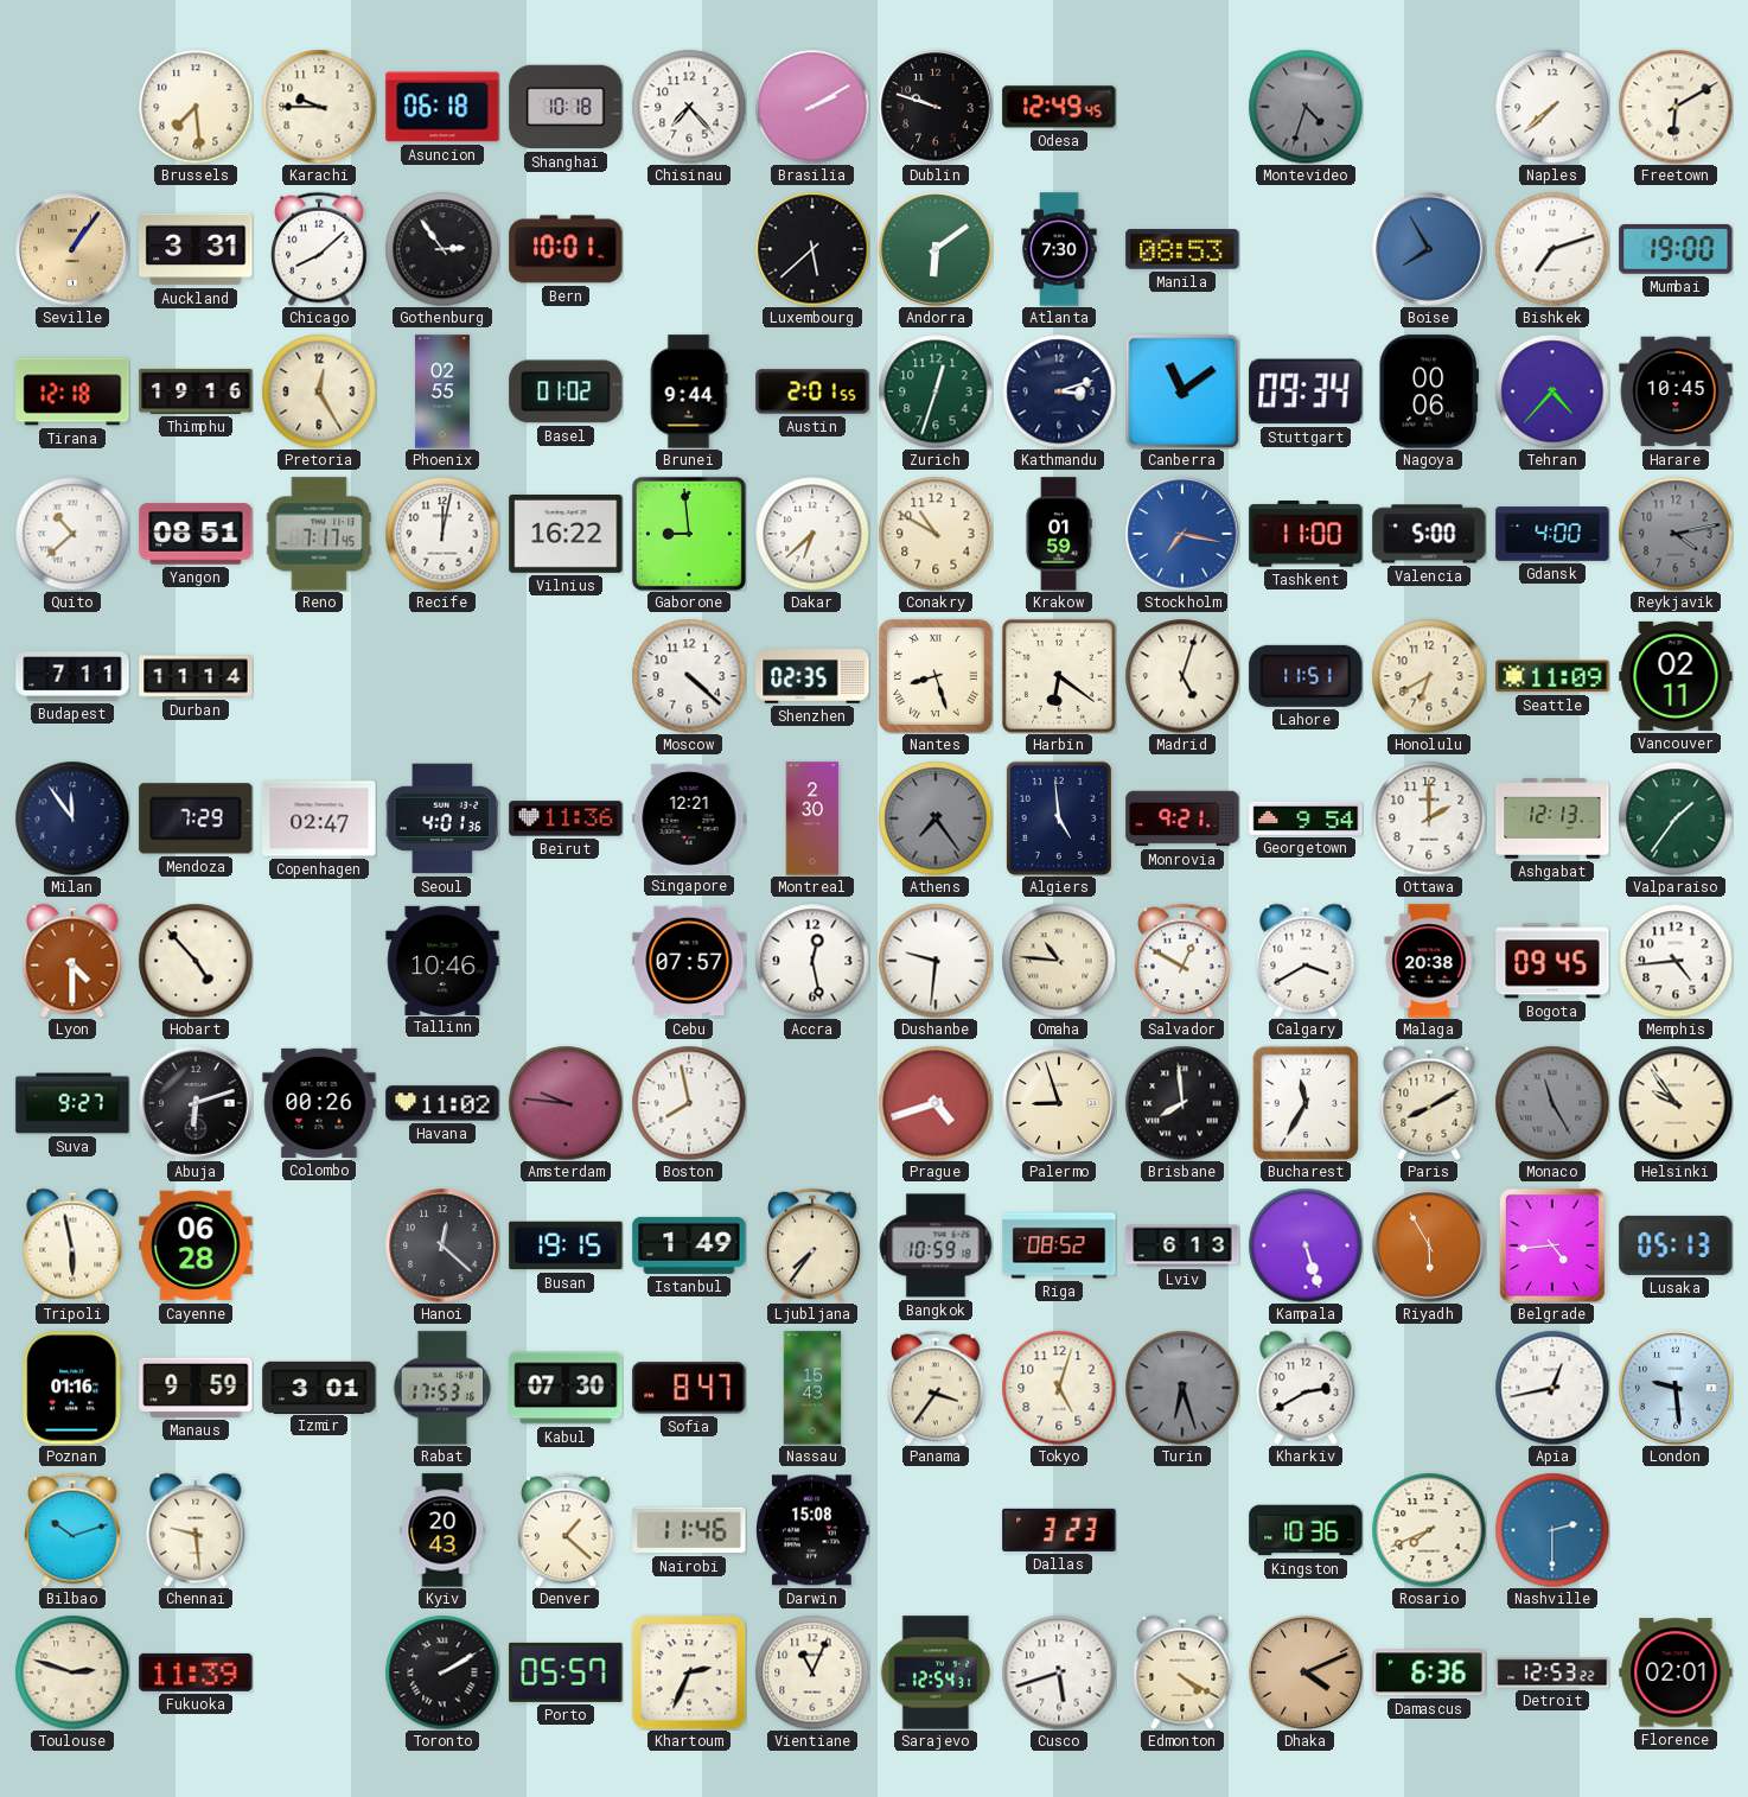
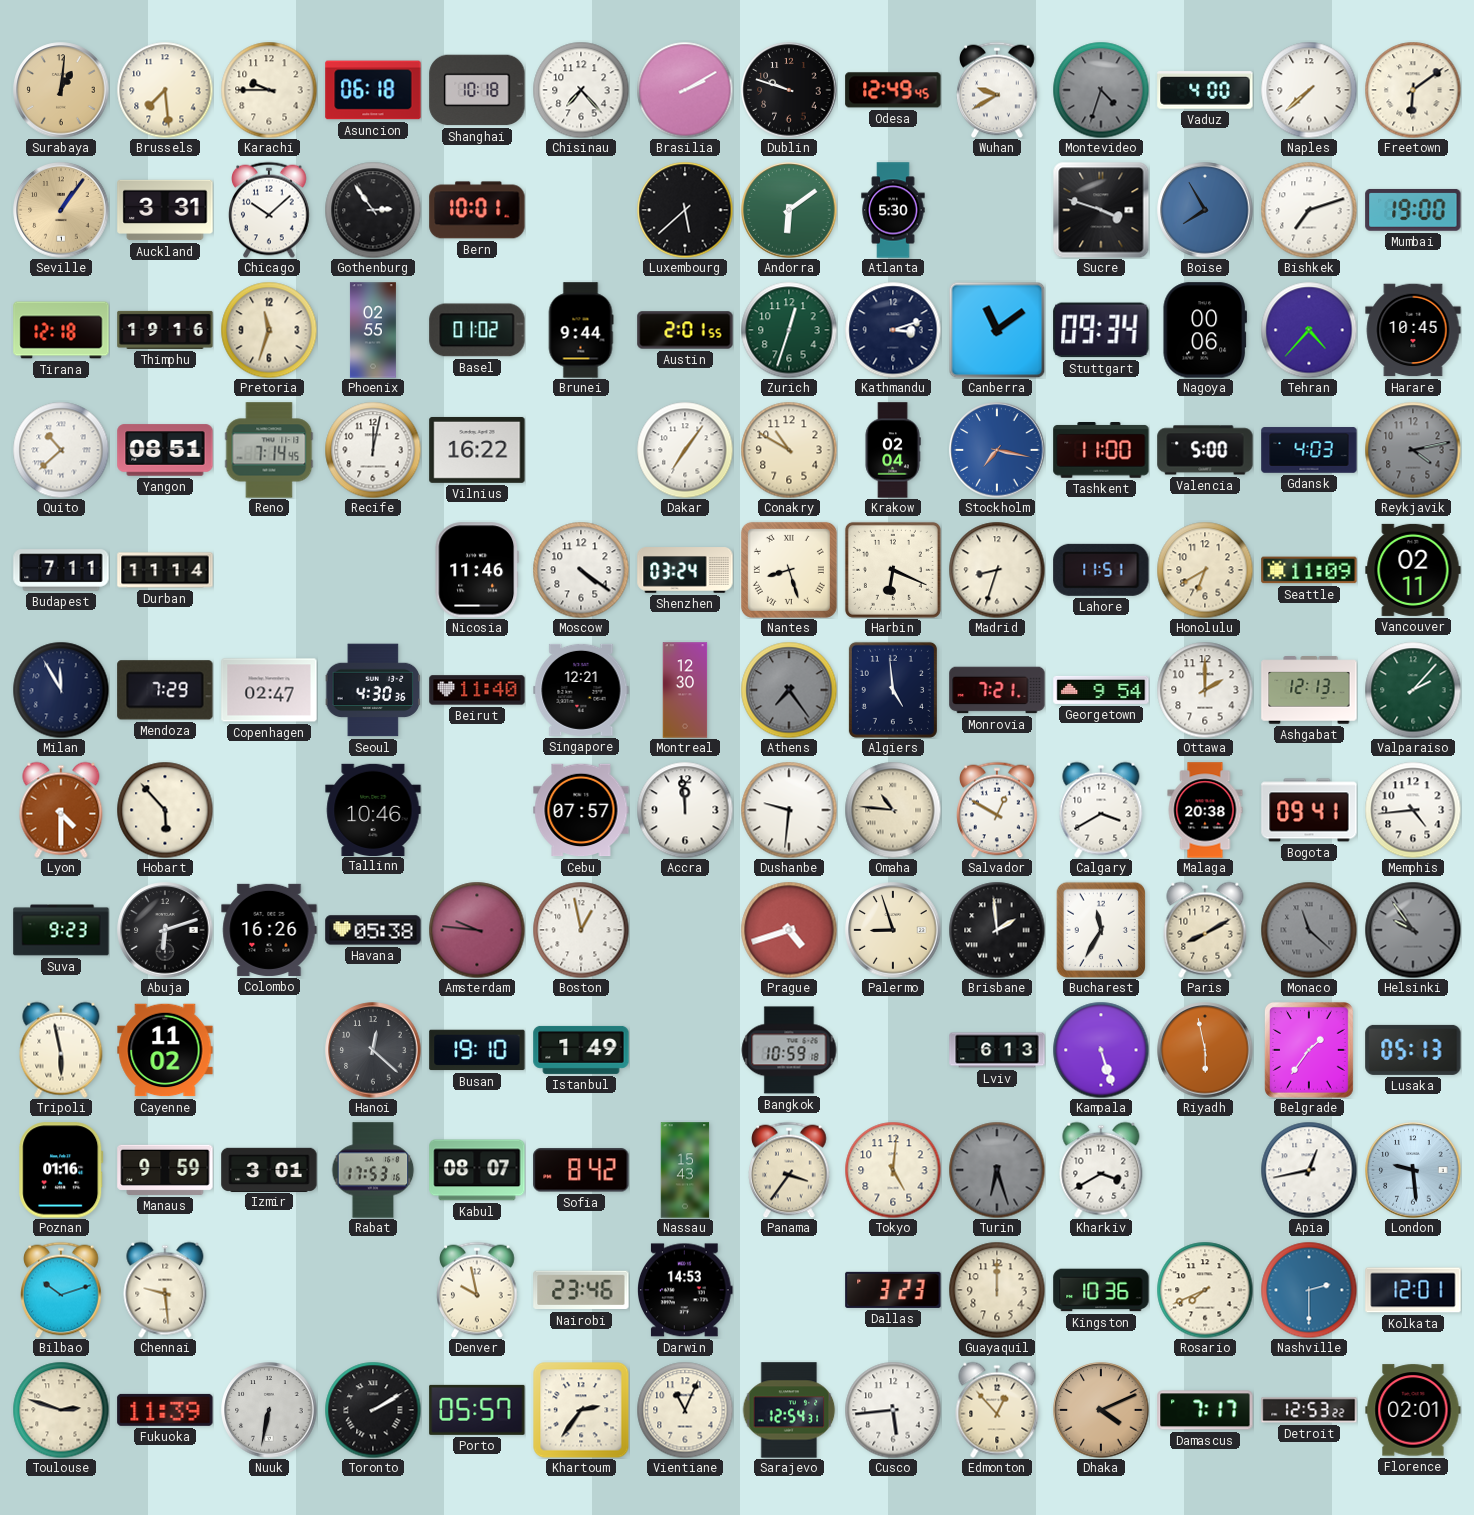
Surabaya: none -> 1:01
Wuhan: none -> 9:40
Vaduz: none -> 4:00
Freetown: 6:10 -> 6:09
Chicago: 8:08 -> 10:08
Atlanta: 7:30 -> 5:30
Manila: 08:53 -> none
Sucre: none -> 3:48
Pretoria: 12:25 -> 11:33
Reno: 7:17 -> 7:14
Gaborone: 8:59 -> none
Dakar: 6:38 -> 7:06
Krakow: 01:59 -> 02:04
Gdansk: 4:00 -> 4:03
Nicosia: none -> 11:46
Moscow: 4:22 -> 4:21
Shenzhen: 02:35 -> 03:24
Harbin: 6:21 -> 6:19
Madrid: 5:03 -> 8:33
Milan: 11:54 -> 11:55
Seoul: 4:01 -> 4:30
Beirut: 11:36 -> 11:40
Montreal: 2:30 -> 12:30
Monrovia: 9:21 -> 7:21
Valparaiso: 1:36 -> 2:07
Hobart: 4:53 -> 5:53
Accra: 12:28 -> 11:59
Bogota: 09:45 -> 09:41
Suva: 9:27 -> 9:23
Colombo: 00:26 -> 16:26
Havana: 11:02 -> 05:38
Boston: 7:58 -> 12:58
Brisbane: 7:59 -> 1:59
Monaco: 11:25 -> 11:22
Helsinki dial: cream -> grey
Cayenne: 06:28 -> 11:02
Busan: 19:15 -> 19:10
Ljubljana: 7:36 -> none
Riga: 08:52 -> none
Riyadh: 5:55 -> 5:58
Belgrade: 4:44 -> 1:36
Kabul: 07:30 -> 08:07
Sofia: 8:47 -> 8:42
Tokyo: 5:03 -> 5:01
Kharkiv: 2:40 -> 3:40
Kyiv: 20:43 -> none
Denver: 1:22 -> 9:58
Nairobi: 11:46 -> 23:46
Darwin: 15:08 -> 14:53
Guayaquil: none -> 12:00
Kolkata: none -> 12:01
Nuuk: none -> 6:32
Khartoum: 2:34 -> 2:36
Cusco: 5:42 -> 5:44
Edmonton: 4:20 -> 12:53
Damascus: 6:36 -> 7:17
